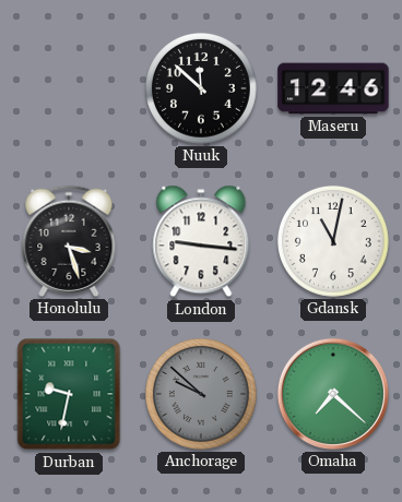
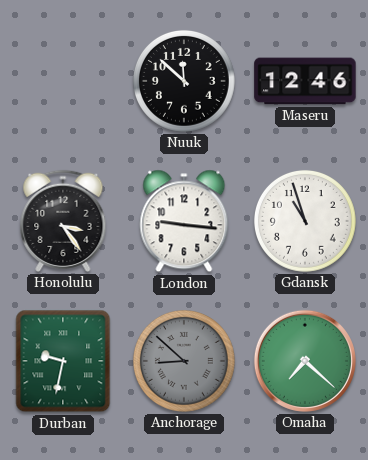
Honolulu: 3:27 -> 3:24
Gdansk: 11:02 -> 10:57
Anchorage: 9:52 -> 8:52
